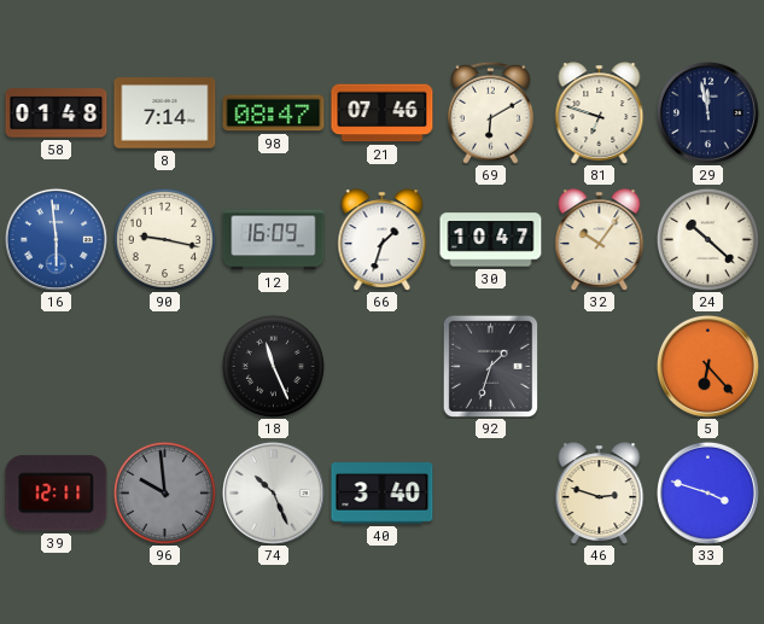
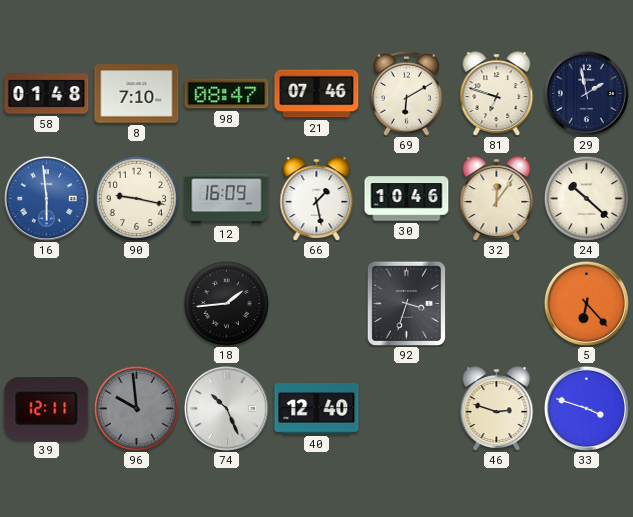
8: 7:14 -> 7:10
29: 11:58 -> 1:58
66: 1:33 -> 1:28
30: 10:47 -> 10:46
32: 10:06 -> 12:06
18: 11:26 -> 1:44
92: 1:33 -> 3:33
40: 3:40 -> 12:40
